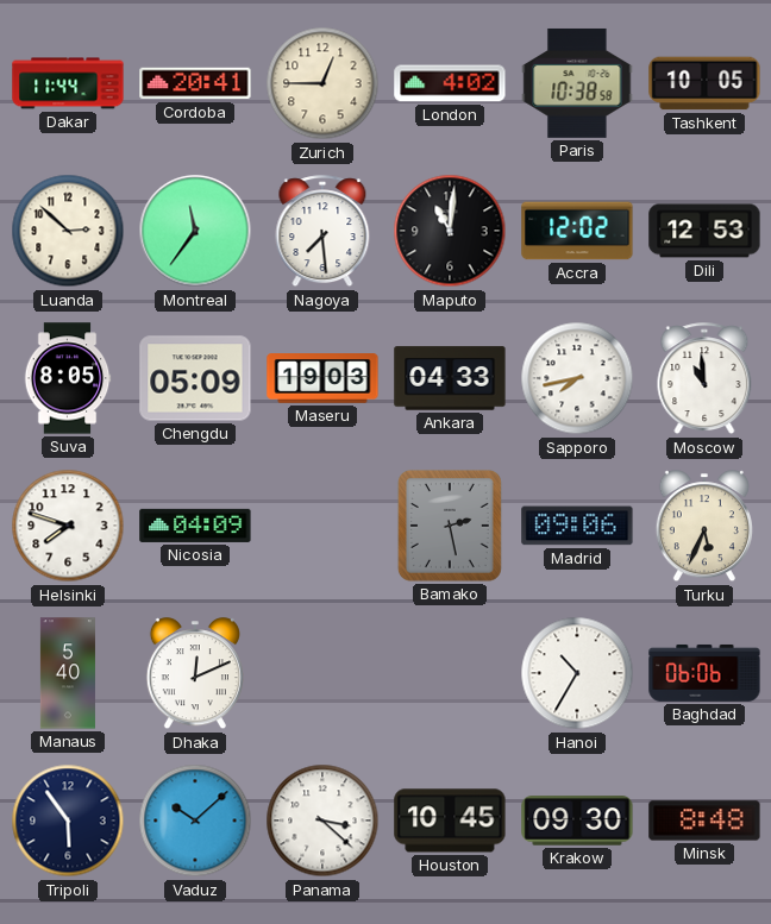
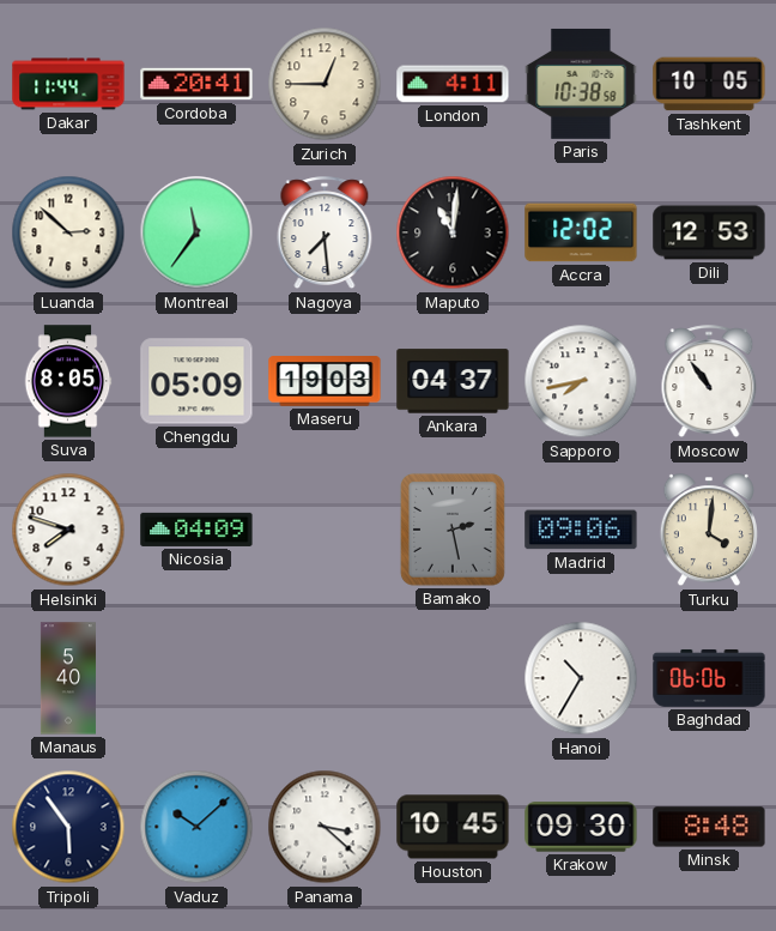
London: 4:02 -> 4:11
Ankara: 04:33 -> 04:37
Moscow: 10:59 -> 10:54
Turku: 5:34 -> 4:01
Dhaka: 12:11 -> none
